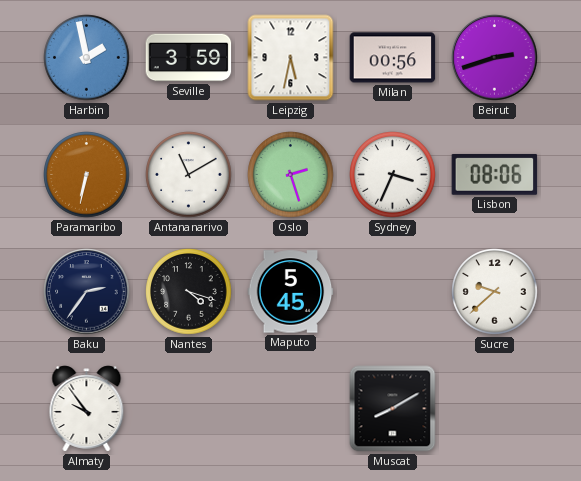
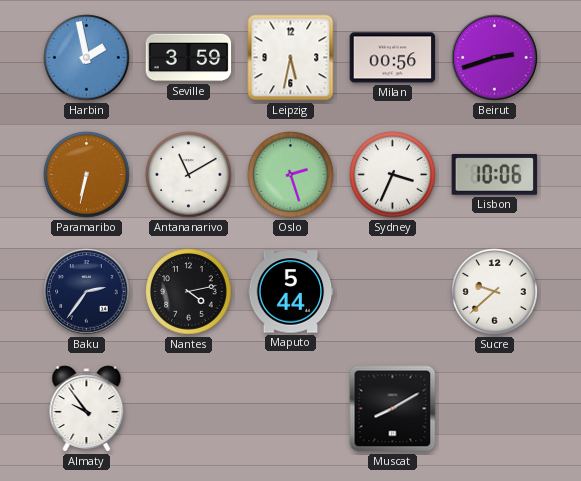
Lisbon: 08:06 -> 10:06
Nantes: 4:18 -> 4:13
Maputo: 5:45 -> 5:44
